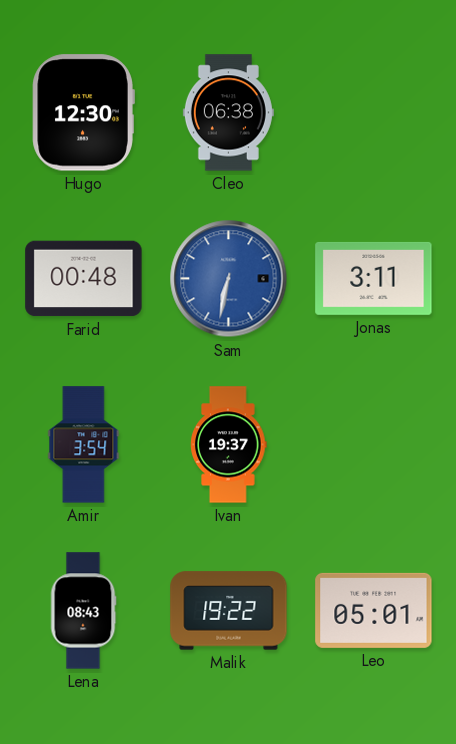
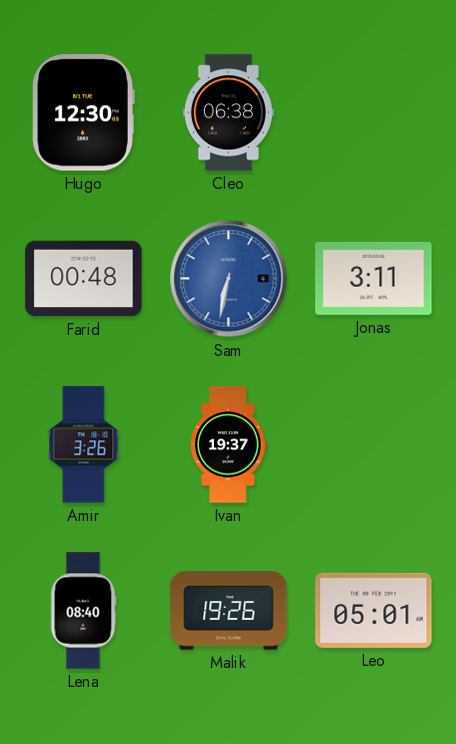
Amir: 3:54 -> 3:26
Lena: 08:43 -> 08:40
Malik: 19:22 -> 19:26
